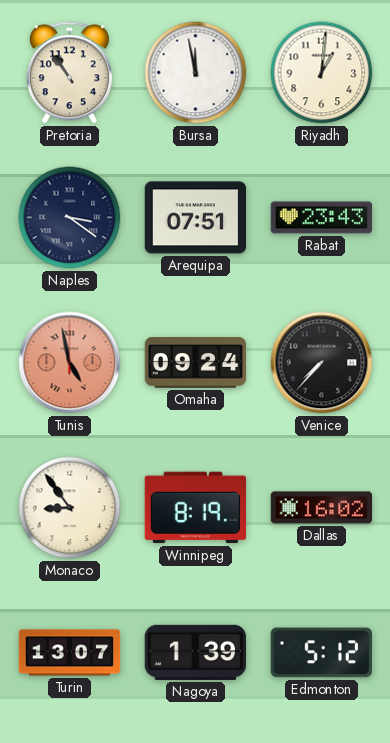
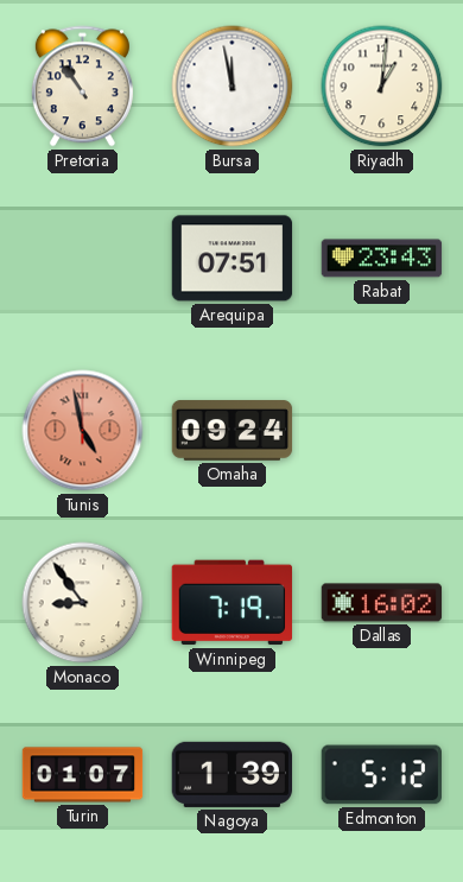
Naples: 3:21 -> none
Venice: 7:37 -> none
Winnipeg: 8:19 -> 7:19
Turin: 13:07 -> 01:07
